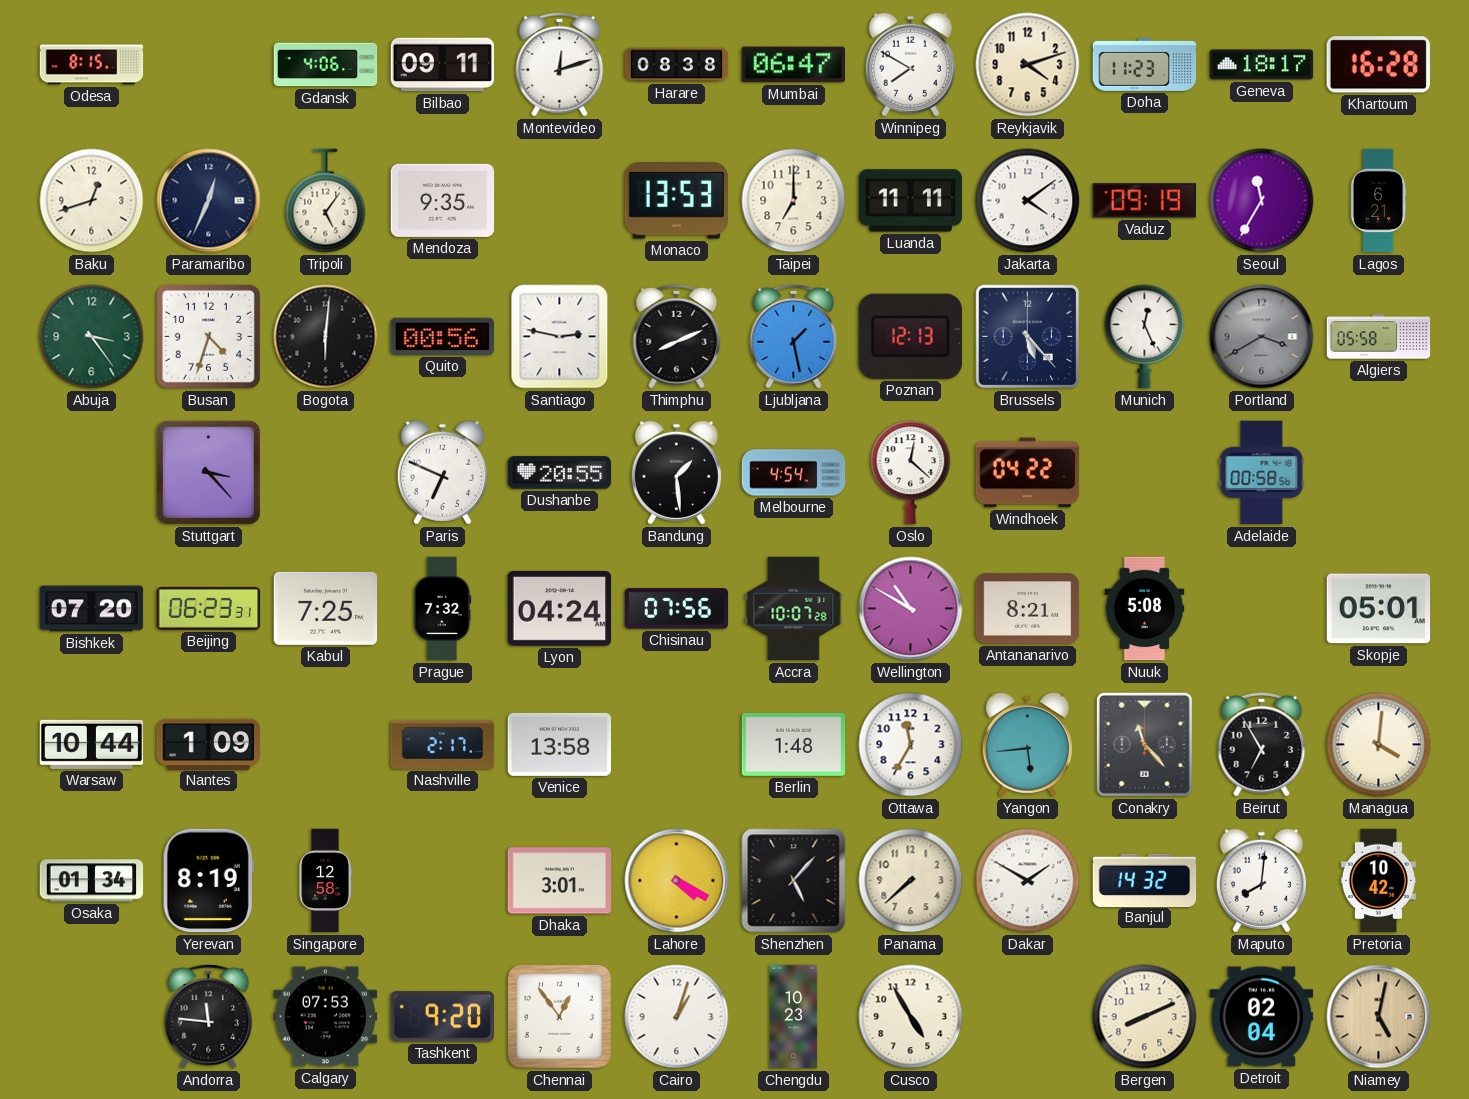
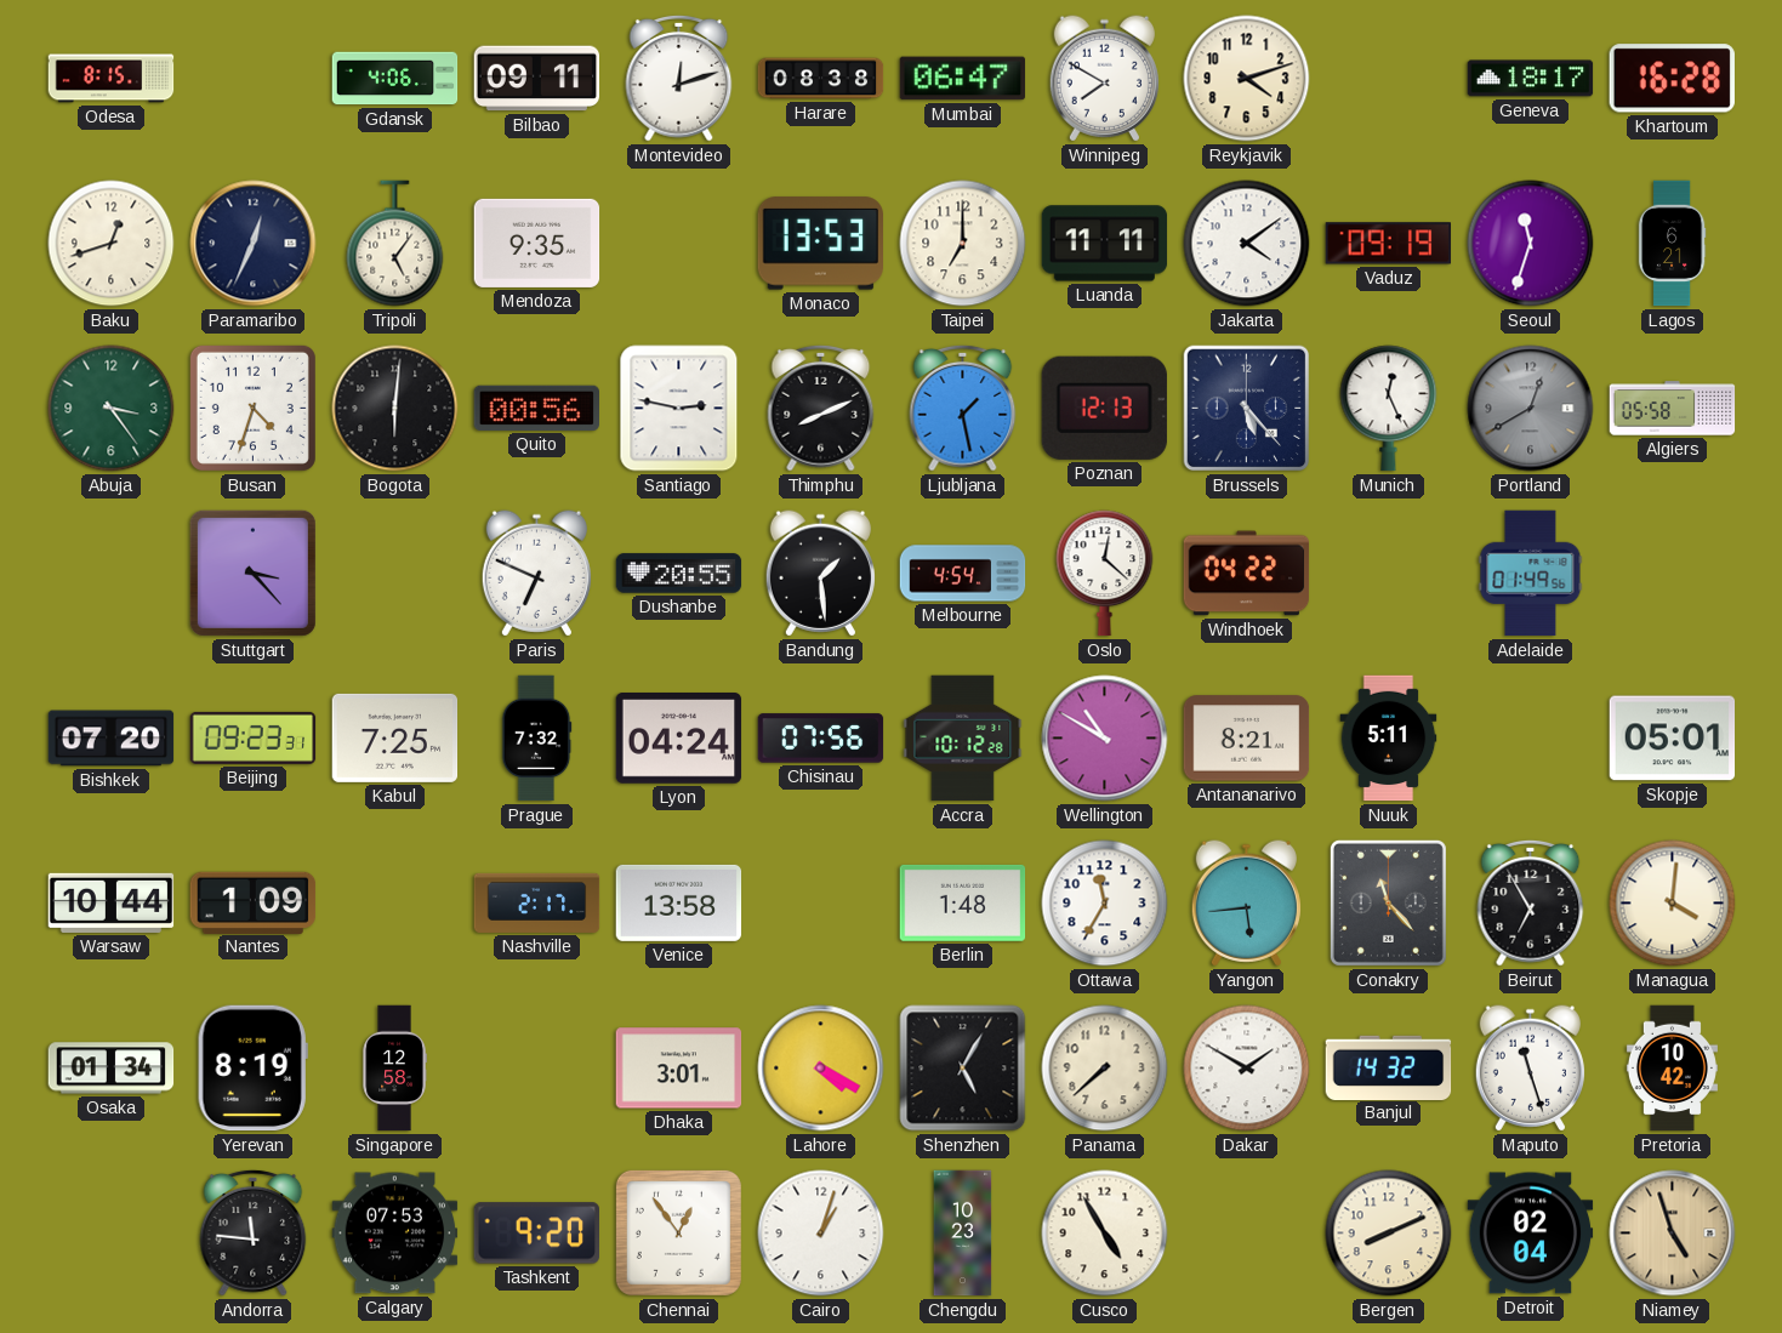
Doha: 11:23 -> none
Seoul: 11:35 -> 11:33
Portland: 3:40 -> 12:40
Adelaide: 00:58 -> 01:49
Beijing: 06:23 -> 09:23
Accra: 10:07 -> 10:12
Nuuk: 5:08 -> 5:11
Shenzhen: 5:07 -> 5:05
Maputo: 8:01 -> 11:27
Niamey: 5:02 -> 4:57
